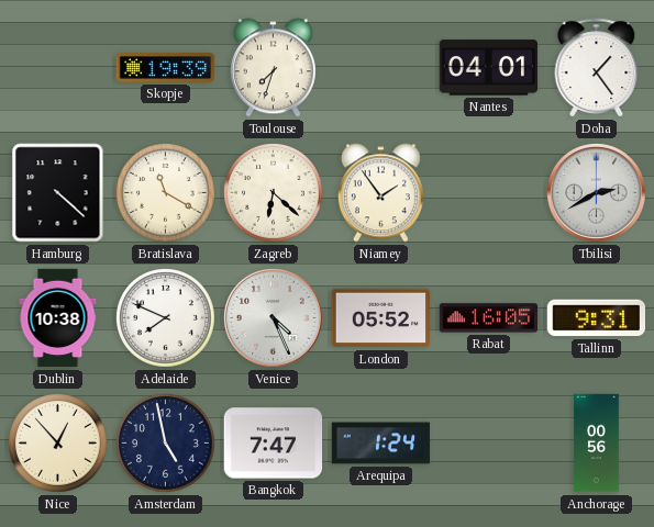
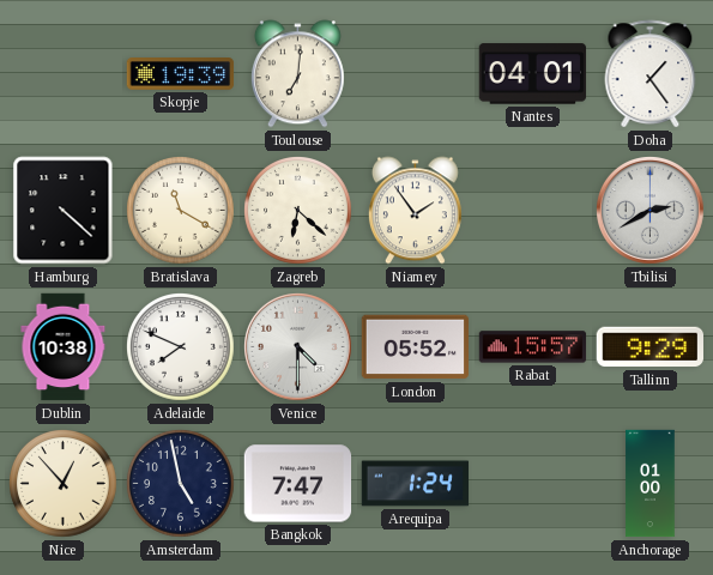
Toulouse: 7:33 -> 7:01
Venice: 4:26 -> 4:30
Rabat: 16:05 -> 15:57
Tallinn: 9:31 -> 9:29
Anchorage: 00:56 -> 01:00
